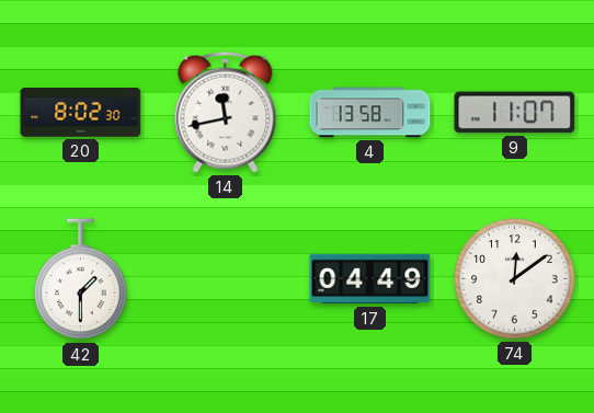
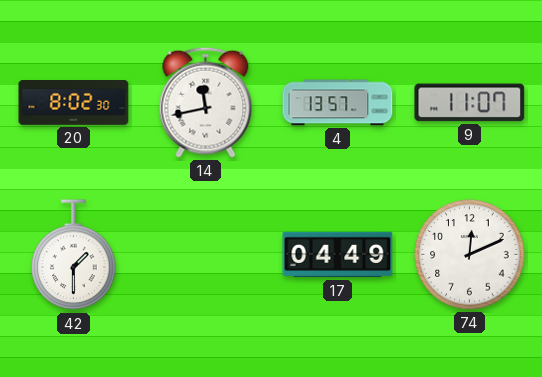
4: 13:58 -> 13:57
74: 12:09 -> 12:11
